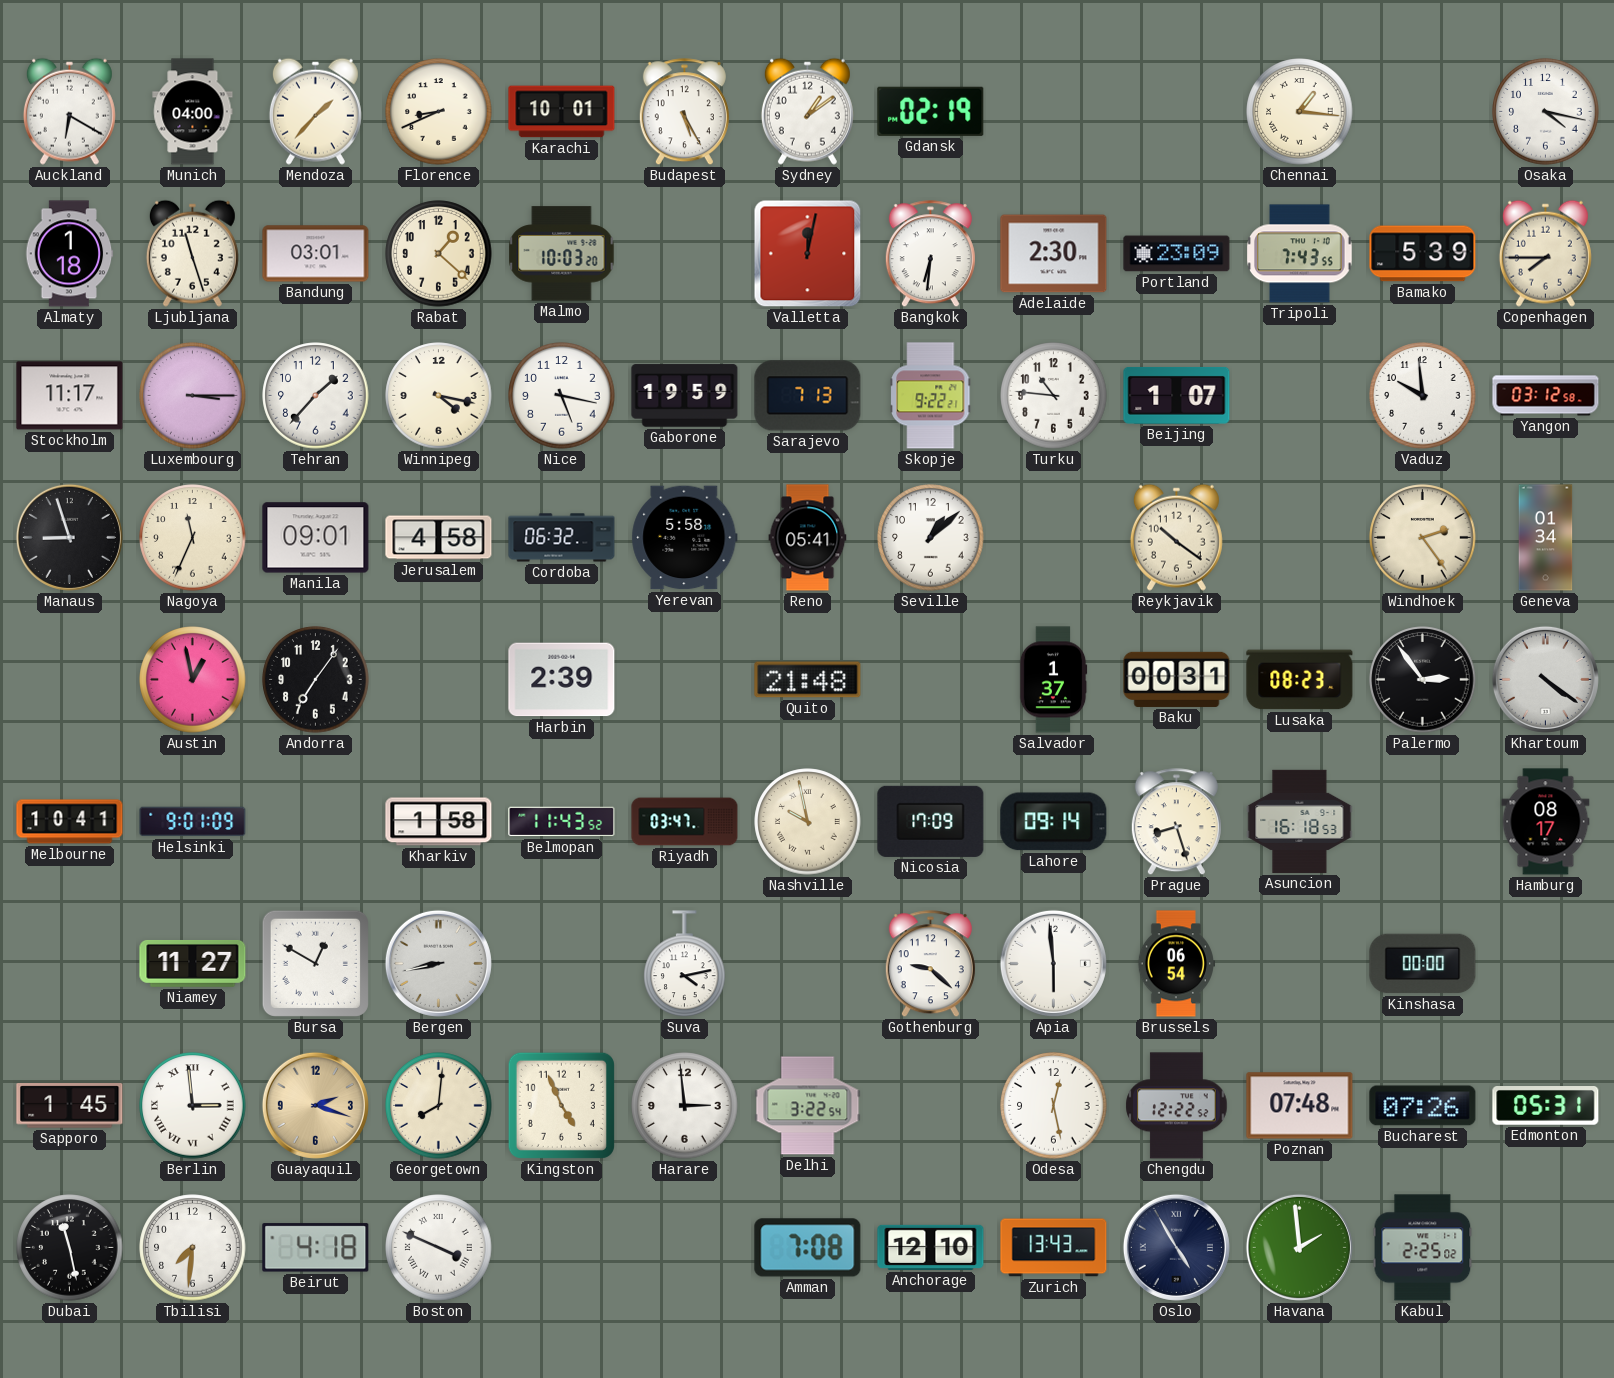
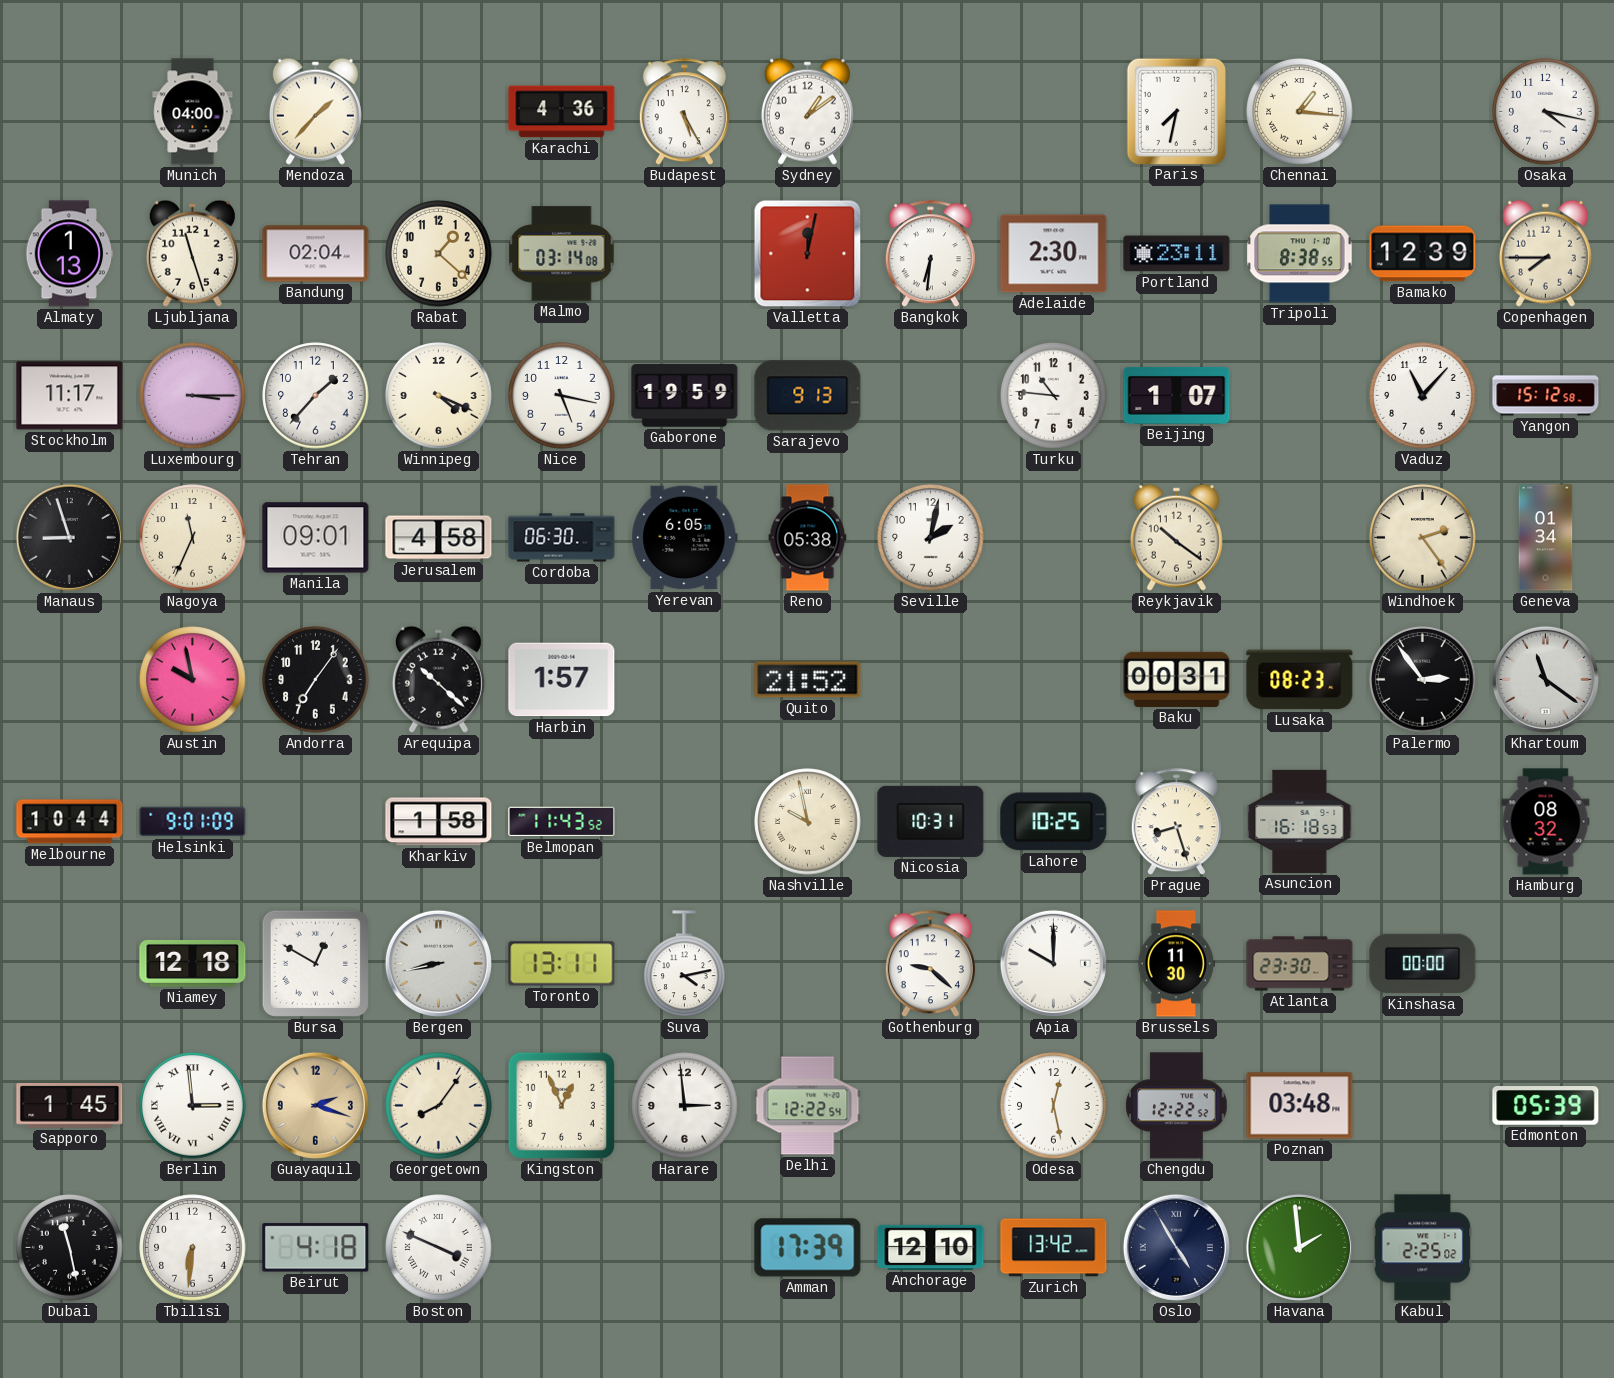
Auckland: 6:20 -> none
Florence: 8:41 -> none
Karachi: 10:01 -> 4:36
Gdansk: 02:19 -> none
Paris: none -> 7:32
Almaty: 1:18 -> 1:13
Bandung: 03:01 -> 02:04
Malmo: 10:03 -> 03:14
Portland: 23:09 -> 23:11
Tripoli: 7:43 -> 8:38
Bamako: 5:39 -> 12:39
Winnipeg: 4:17 -> 4:19
Sarajevo: 7:13 -> 9:13
Skopje: 9:22 -> none
Vaduz: 9:59 -> 11:07
Yangon: 03:12 -> 15:12
Cordoba: 06:32 -> 06:30
Yerevan: 5:58 -> 6:05
Reno: 05:41 -> 05:38
Seville: 1:08 -> 2:02
Austin: 12:58 -> 9:58
Arequipa: none -> 10:22
Harbin: 2:39 -> 1:57
Quito: 21:48 -> 21:52
Salvador: 1:37 -> none
Khartoum: 4:21 -> 11:21
Melbourne: 10:41 -> 10:44
Riyadh: 03:47 -> none
Nicosia: 17:09 -> 10:31
Lahore: 09:14 -> 10:25
Hamburg: 08:17 -> 08:32
Niamey: 11:27 -> 12:18
Toronto: none -> 13:11
Apia: 5:59 -> 10:00
Brussels: 06:54 -> 11:30
Atlanta: none -> 23:30
Georgetown: 8:01 -> 8:06
Kingston: 4:56 -> 12:56
Delhi: 3:22 -> 12:22
Poznan: 07:48 -> 03:48
Bucharest: 07:26 -> none
Edmonton: 05:31 -> 05:39
Tbilisi: 7:31 -> 6:31
Amman: 7:08 -> 17:39
Zurich: 13:43 -> 13:42
